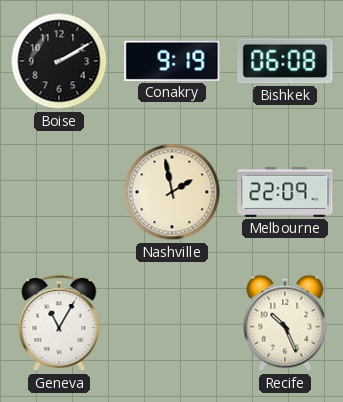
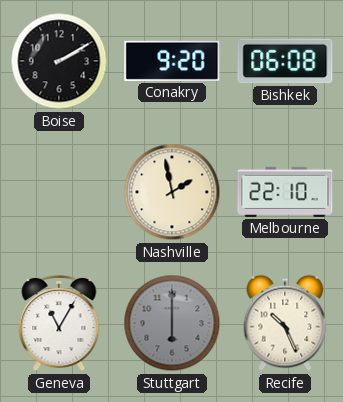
Conakry: 9:19 -> 9:20
Melbourne: 22:09 -> 22:10
Stuttgart: none -> 6:00
